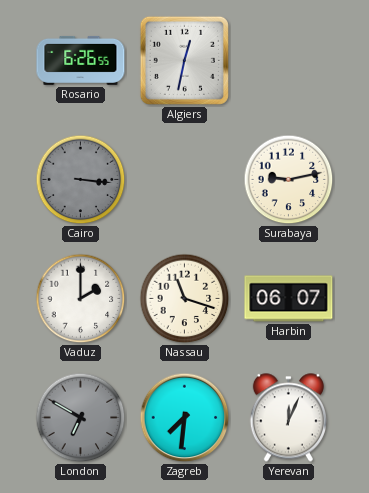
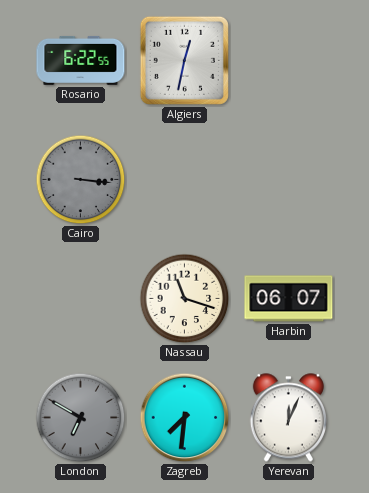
Rosario: 6:26 -> 6:22
Surabaya: 9:13 -> none
Vaduz: 2:00 -> none
